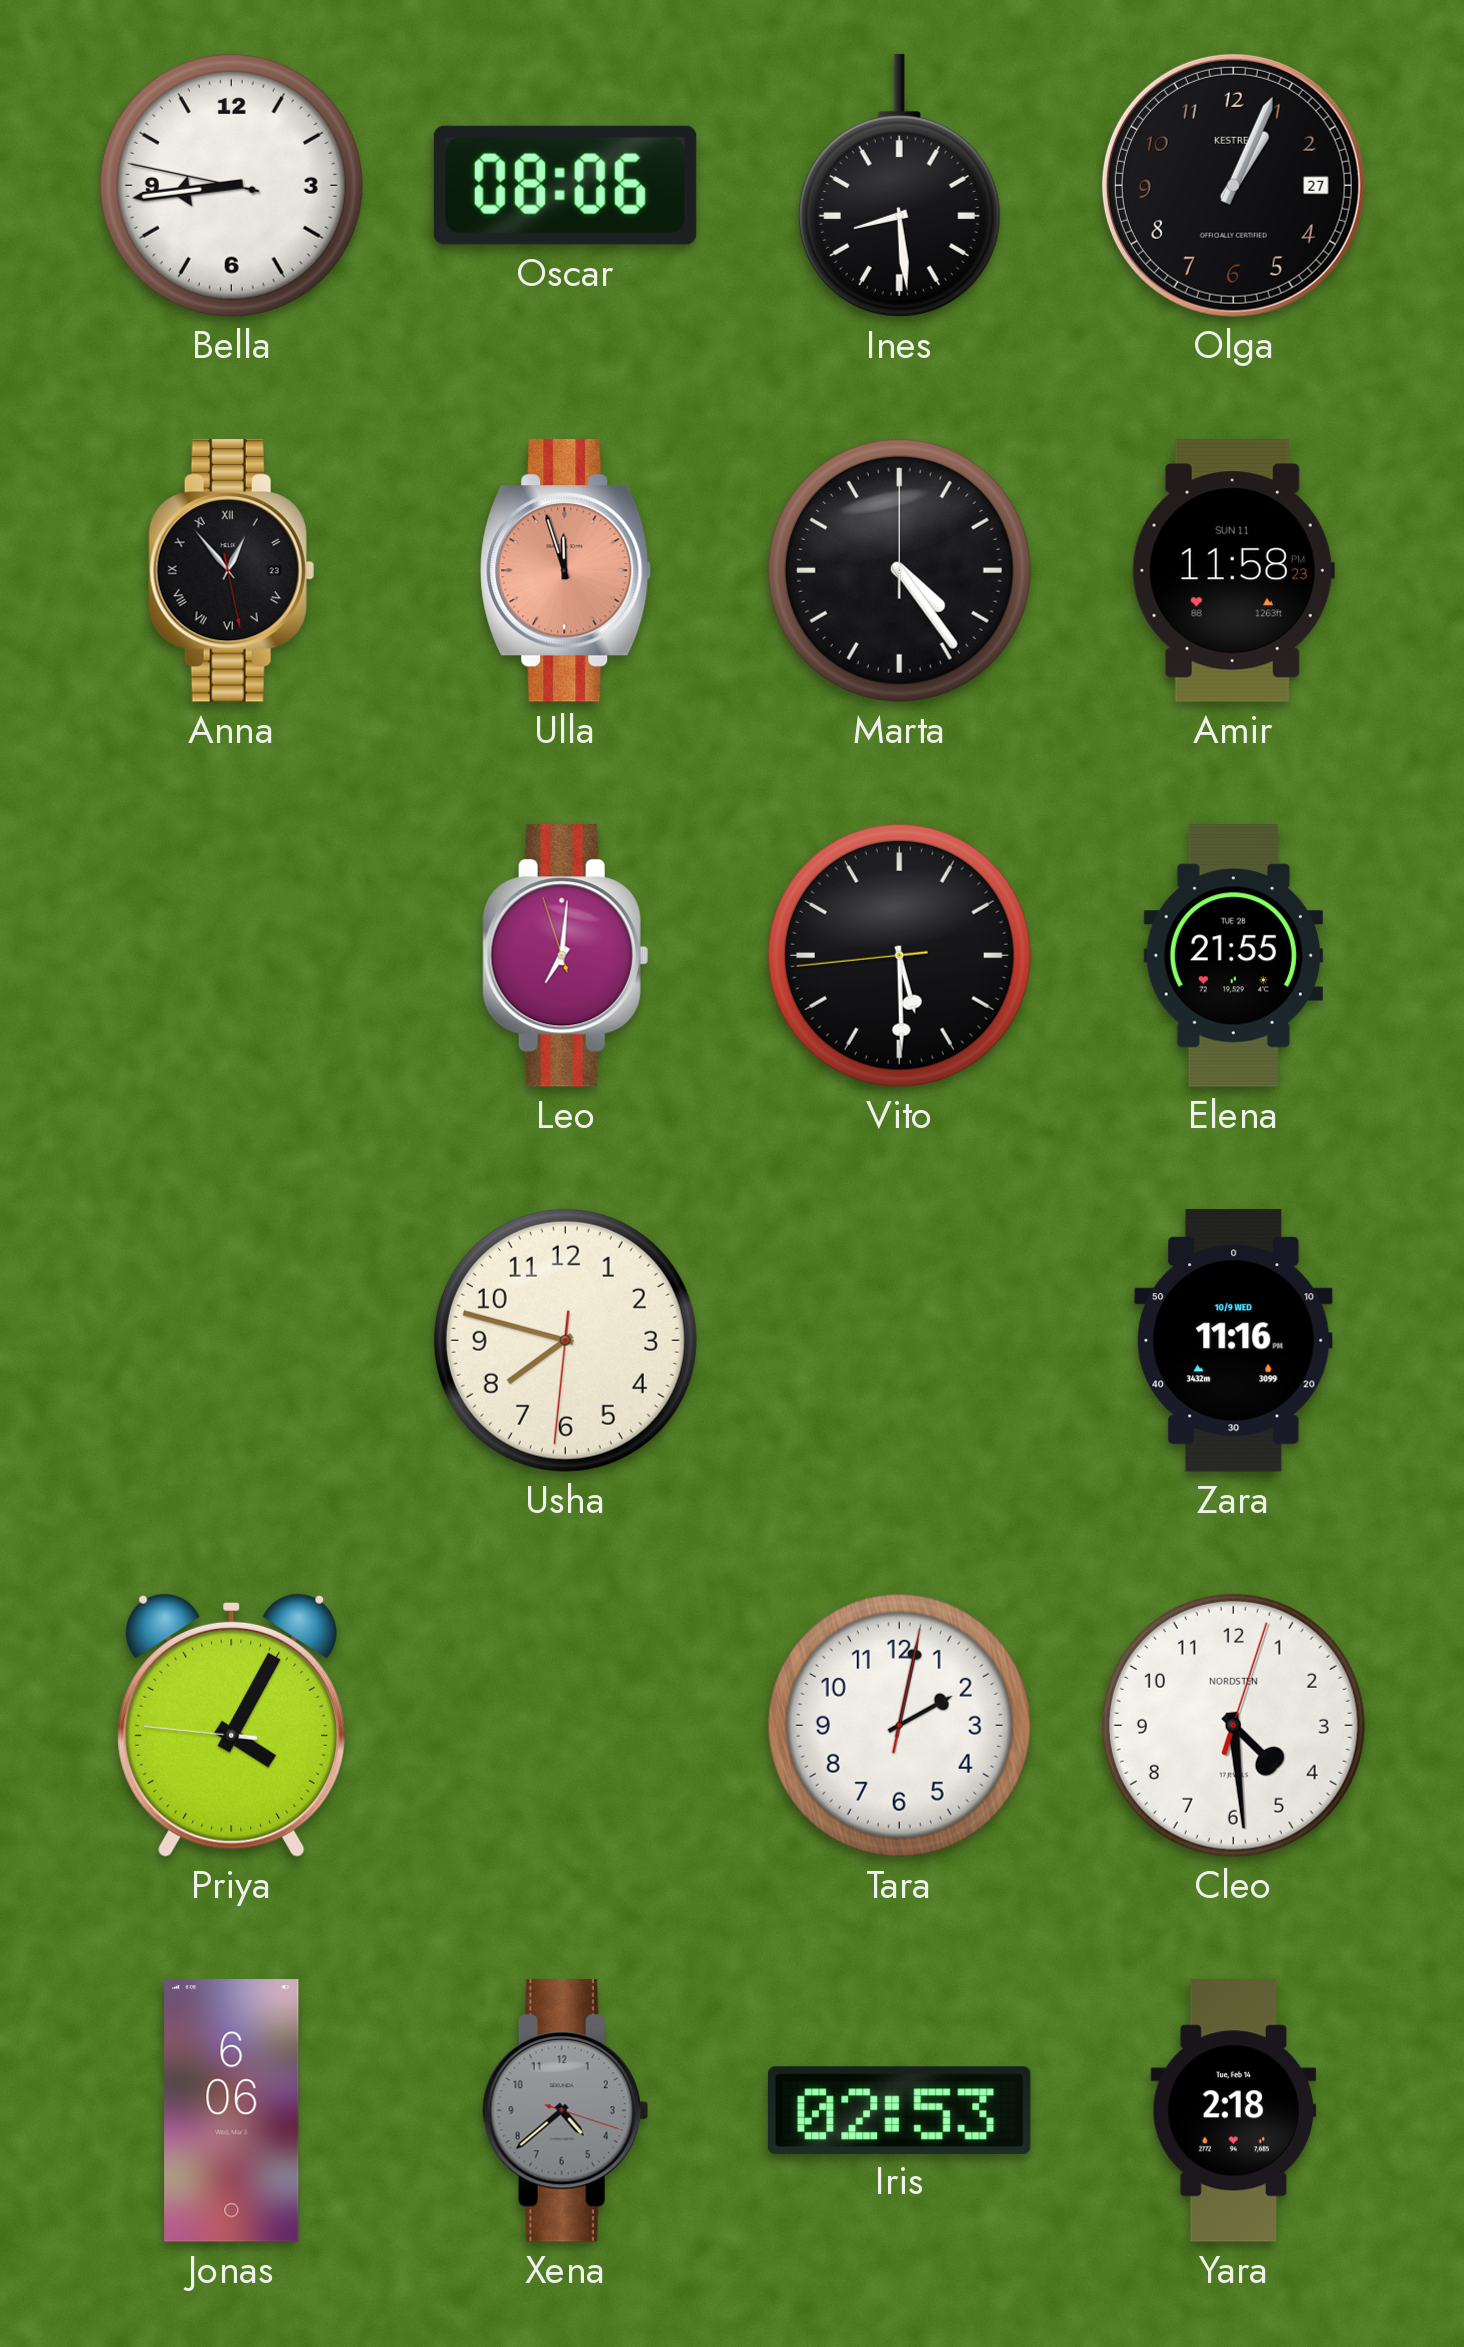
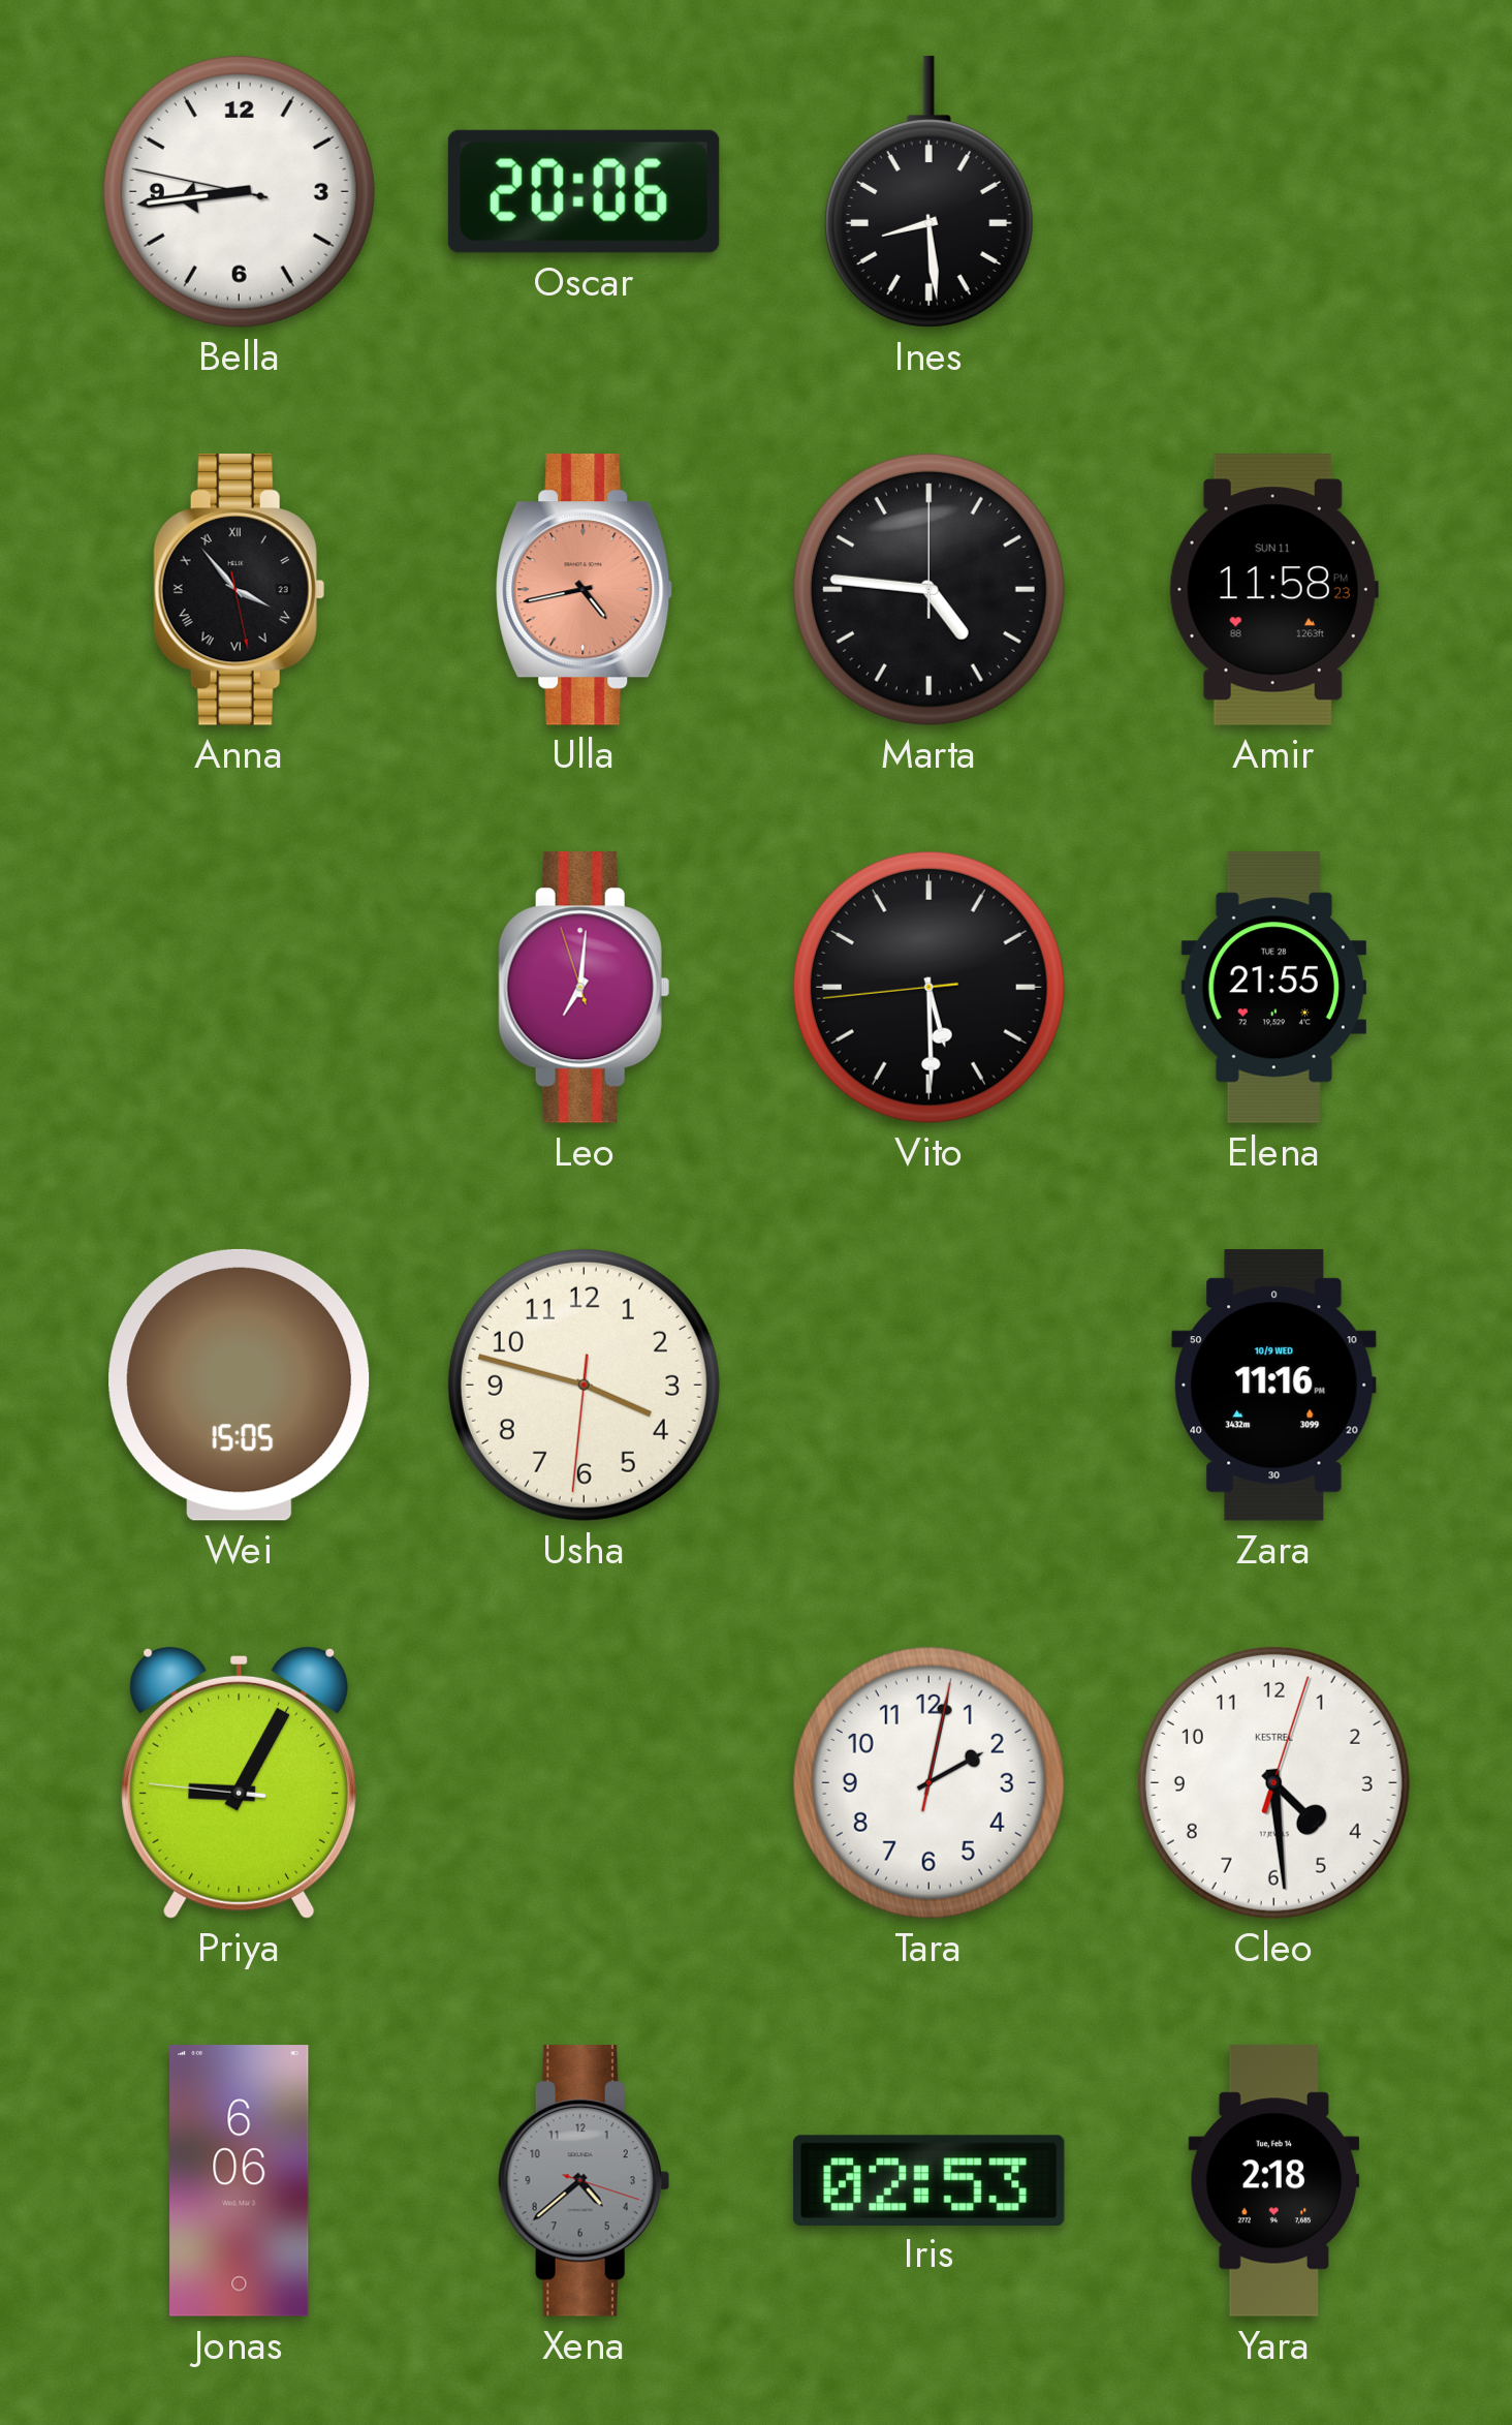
Oscar: 08:06 -> 20:06
Olga: 1:04 -> none
Anna: 12:53 -> 3:53
Ulla: 11:57 -> 4:43
Marta: 4:24 -> 4:46
Wei: none -> 15:05
Usha: 7:47 -> 3:47
Priya: 4:04 -> 9:04
Cleo brand: NORDSTEN -> KESTREL
